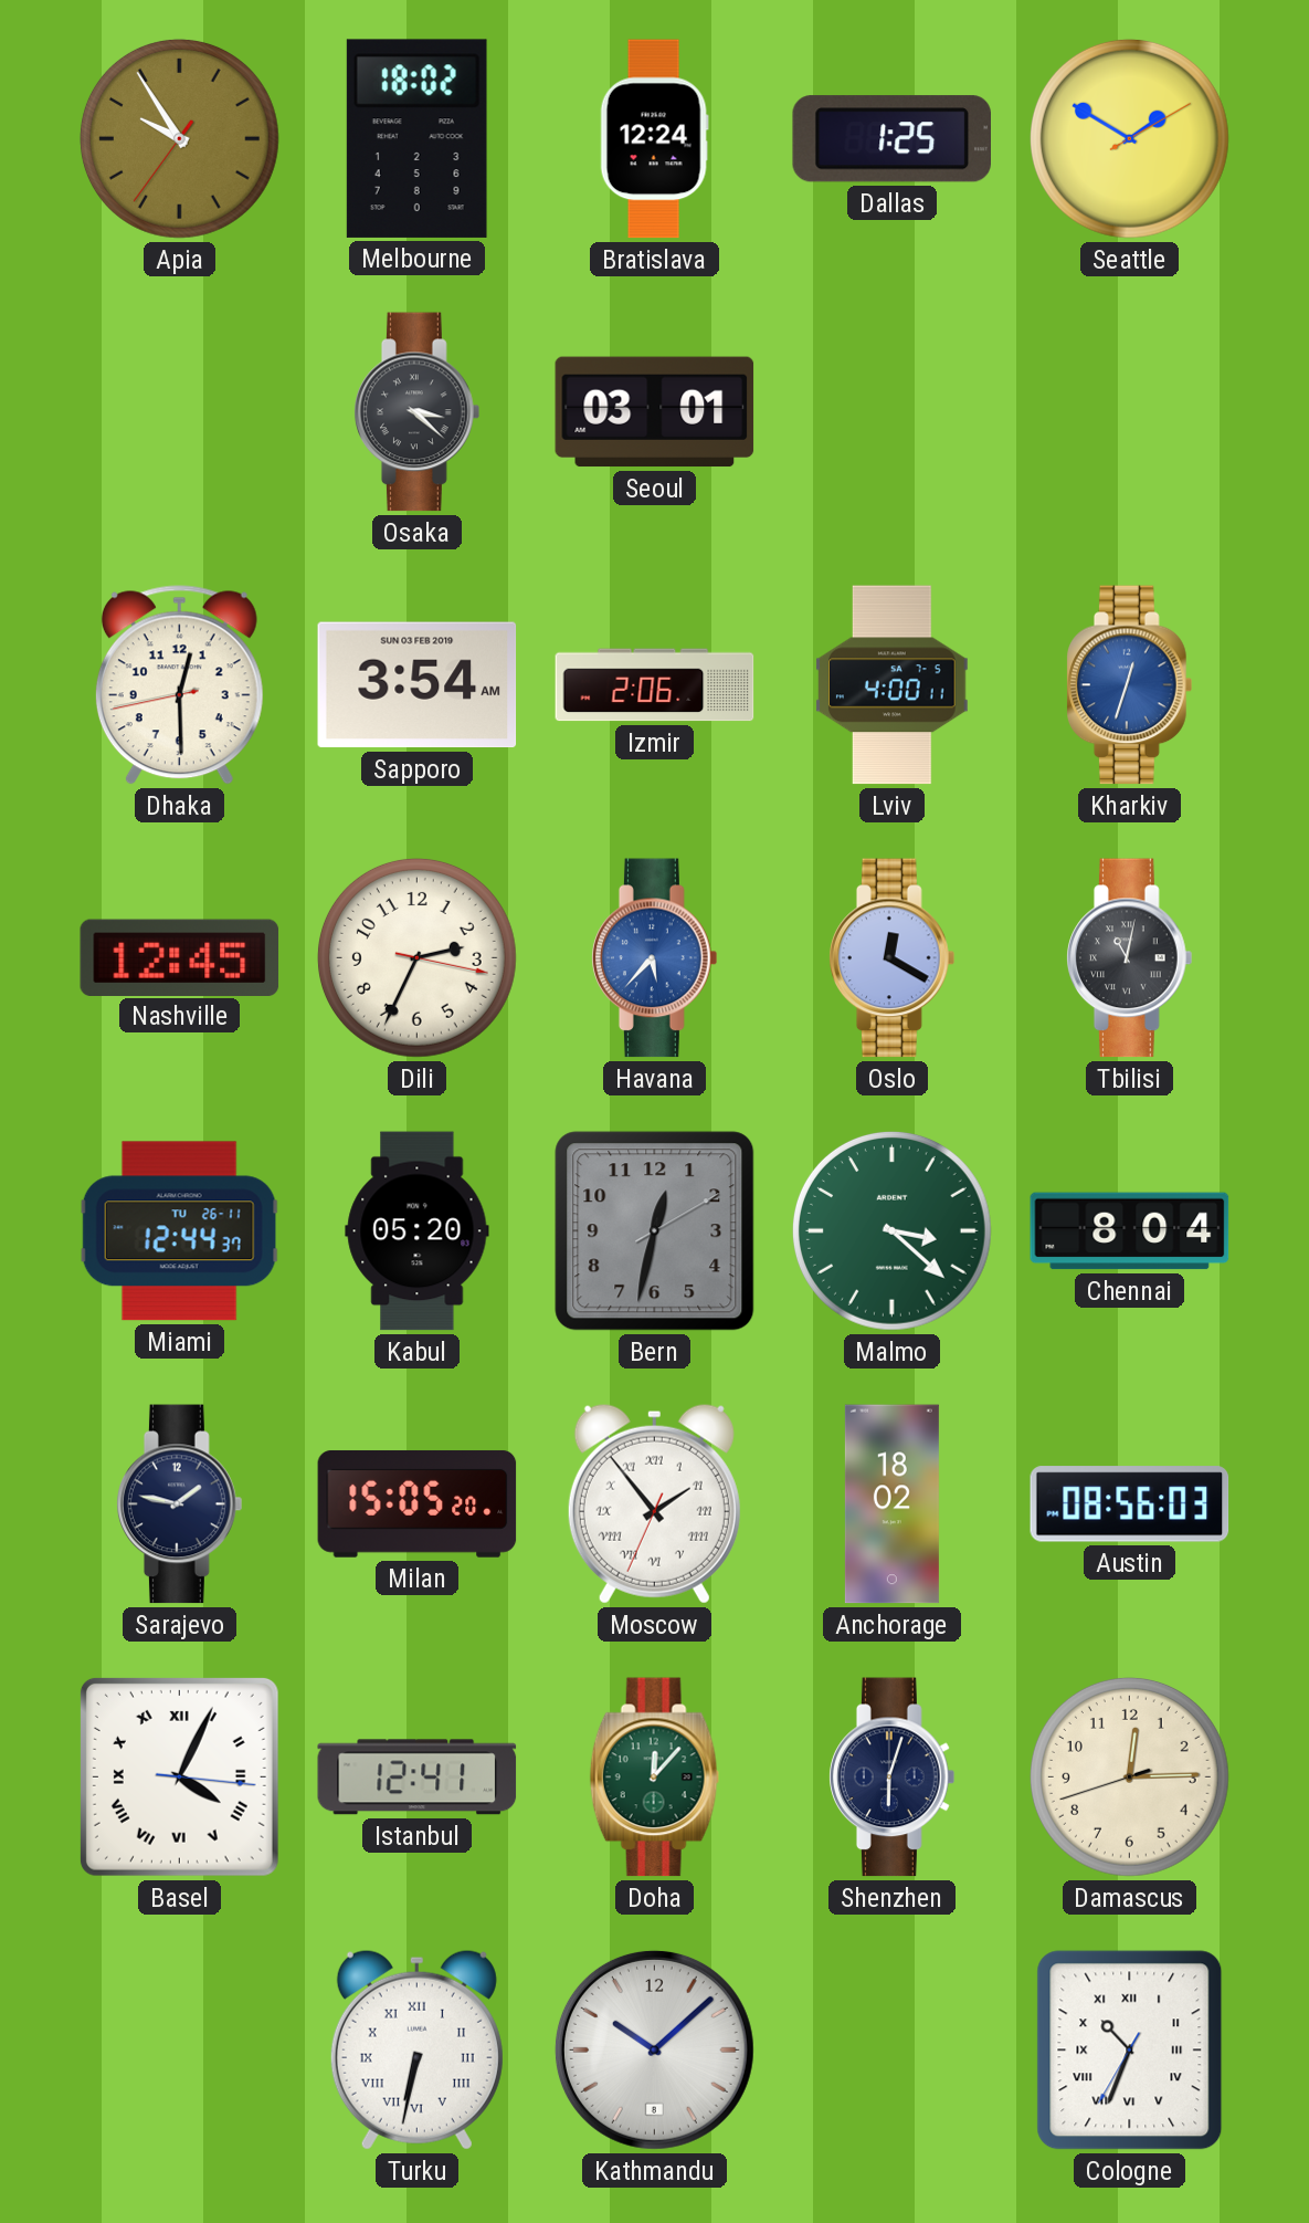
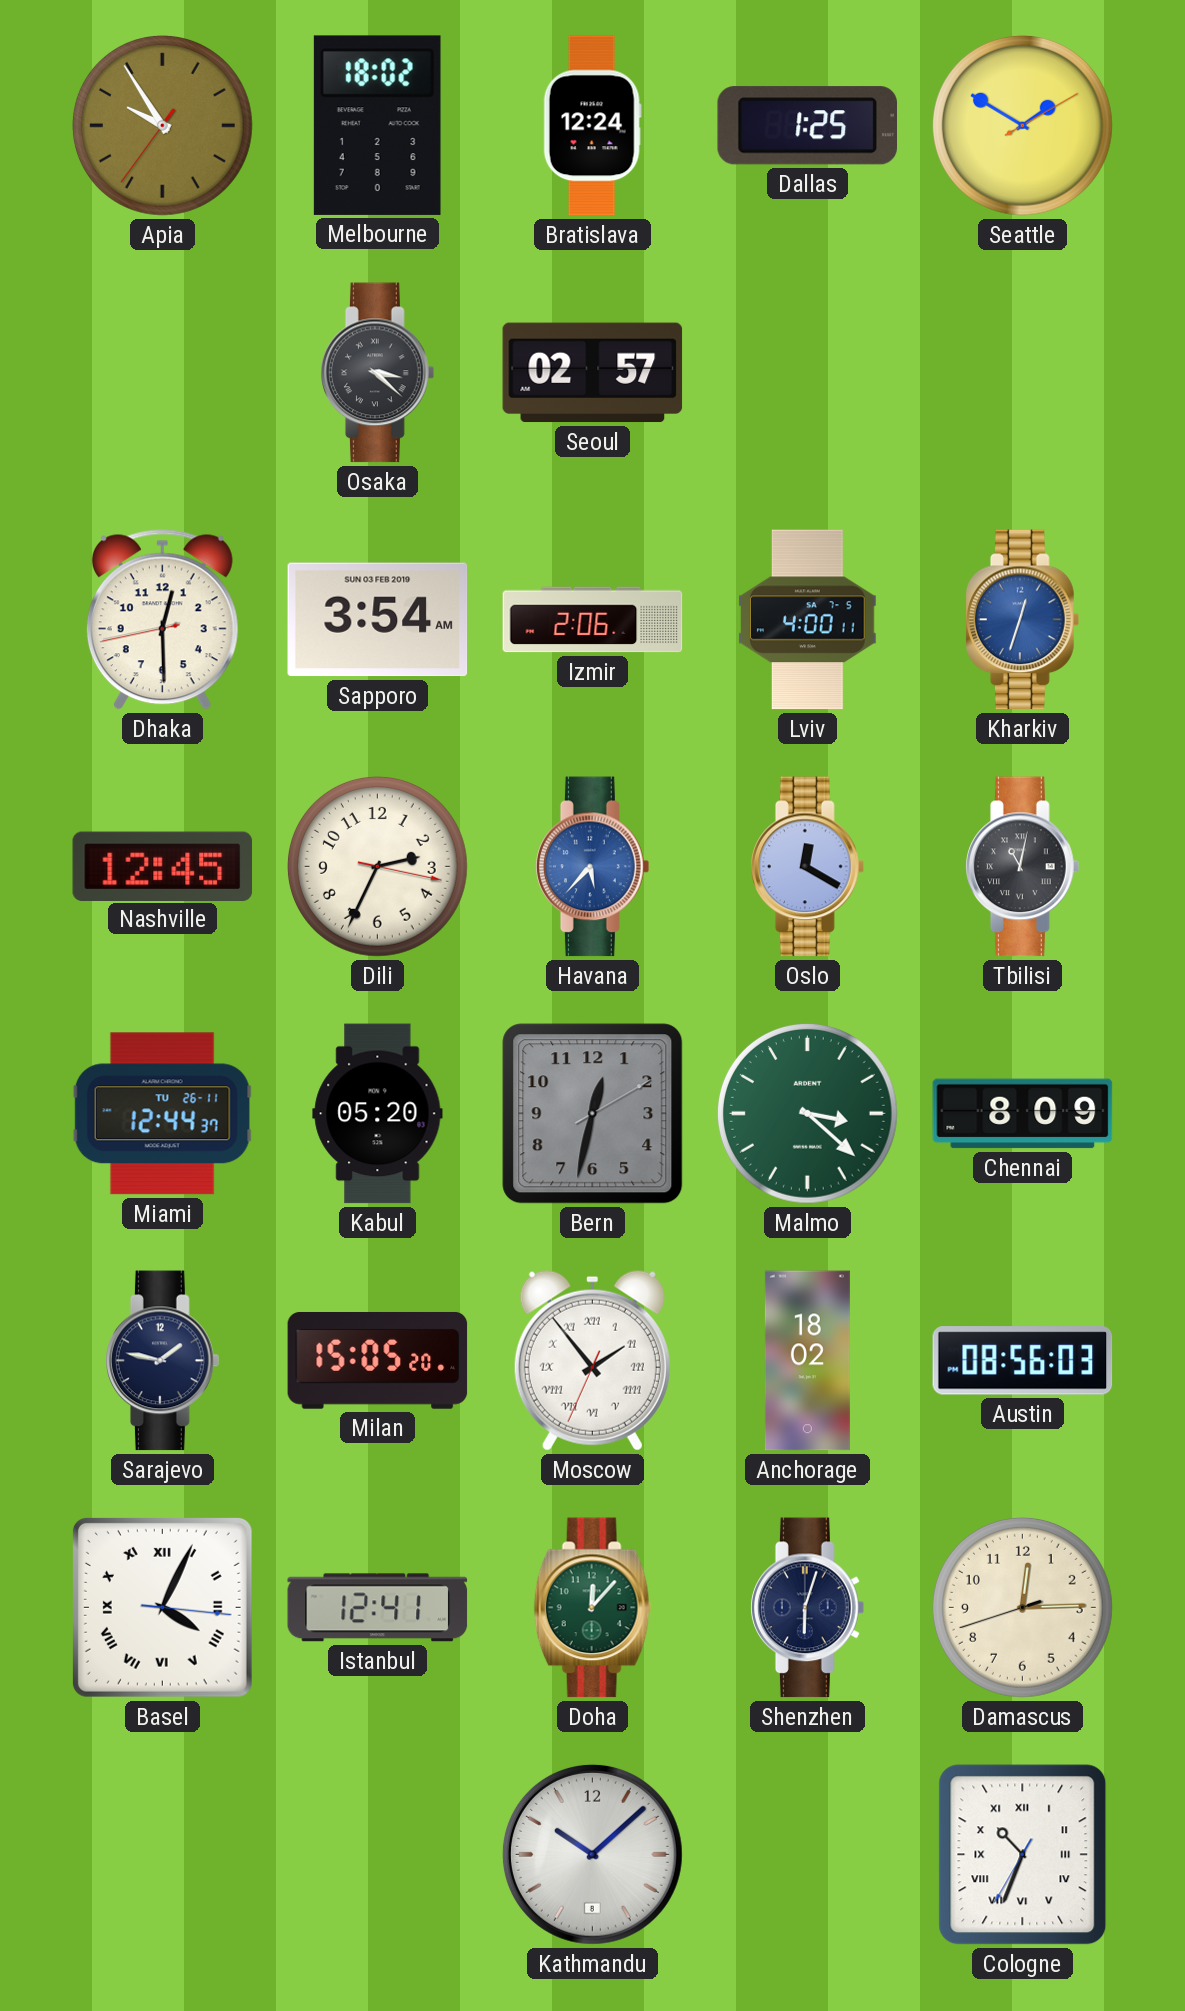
Seoul: 03:01 -> 02:57
Chennai: 8:04 -> 8:09
Turku: 6:32 -> none
